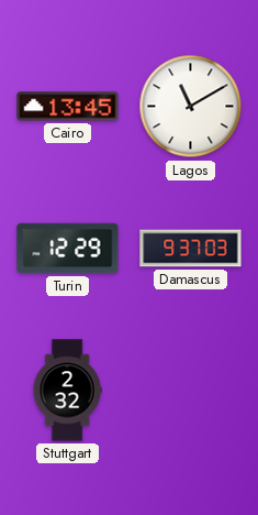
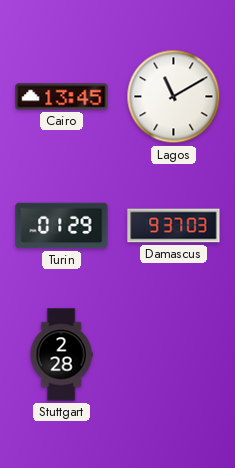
Turin: 12:29 -> 01:29
Stuttgart: 2:32 -> 2:28
